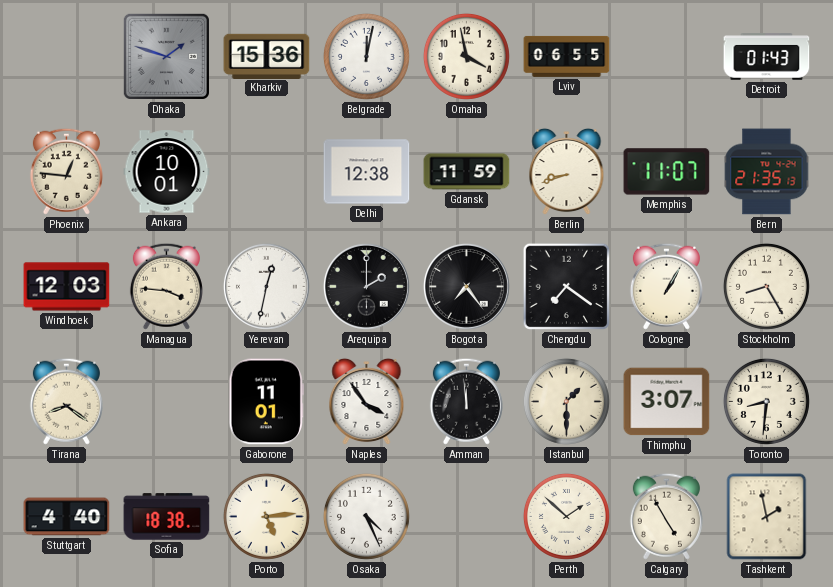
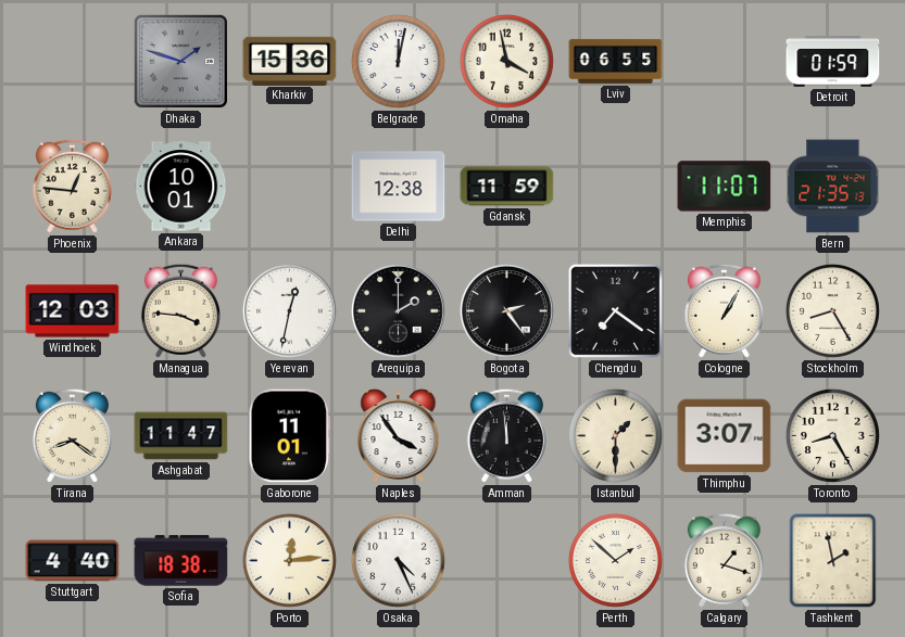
Detroit: 01:43 -> 01:59
Berlin: 8:42 -> none
Bogota: 7:24 -> 2:24
Ashgabat: none -> 11:47
Toronto: 8:31 -> 8:25
Porto: 5:14 -> 12:14
Calgary: 4:55 -> 1:18
